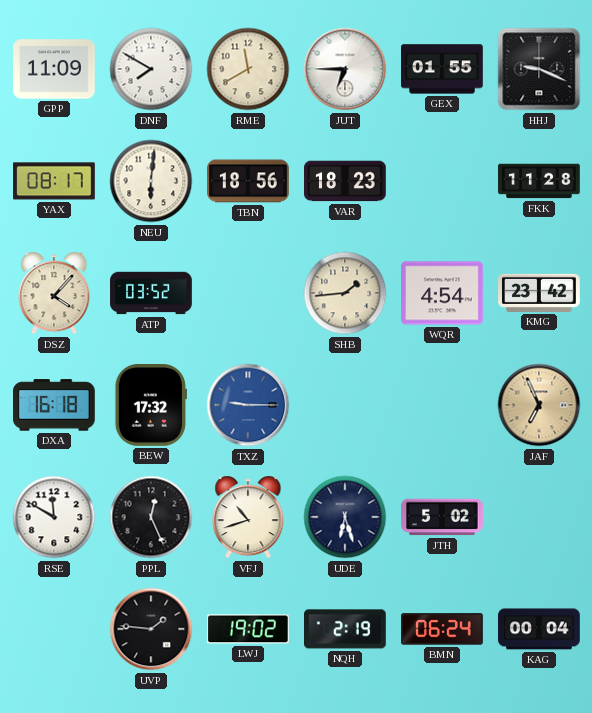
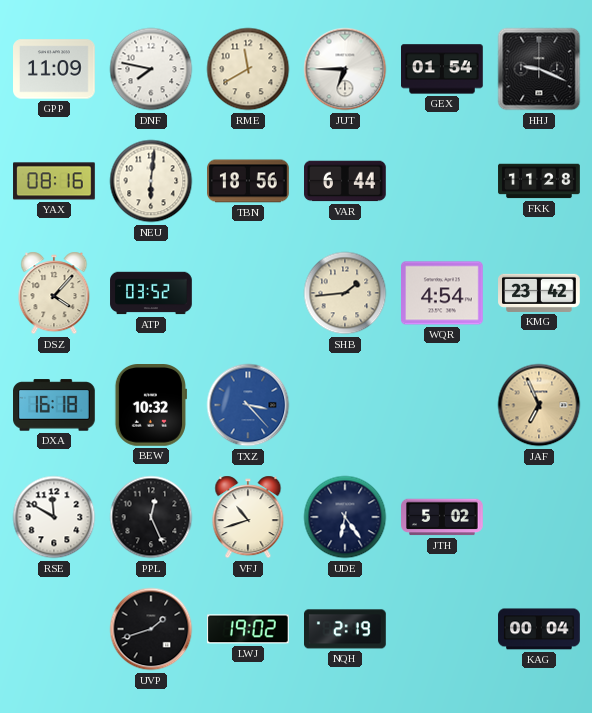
DNF: 7:50 -> 7:47
GEX: 01:55 -> 01:54
YAX: 08:17 -> 08:16
VAR: 18:23 -> 6:44
BEW: 17:32 -> 10:32
TXZ: 9:15 -> 3:23
UDE: 6:27 -> 6:24
UVP: 1:46 -> 1:42
BMN: 06:24 -> none
